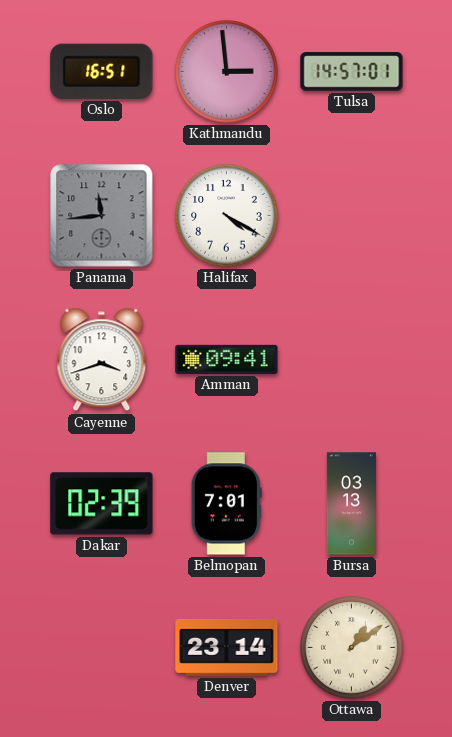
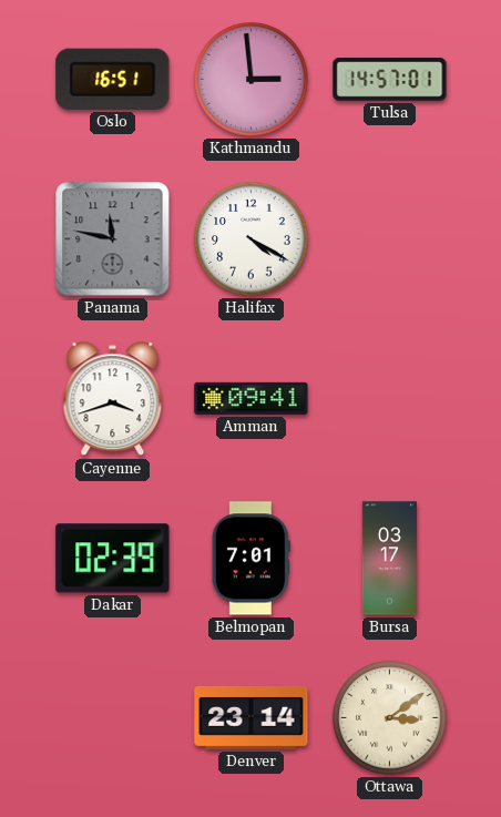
Panama: 11:44 -> 11:47
Bursa: 03:13 -> 03:17
Ottawa: 1:09 -> 3:09
